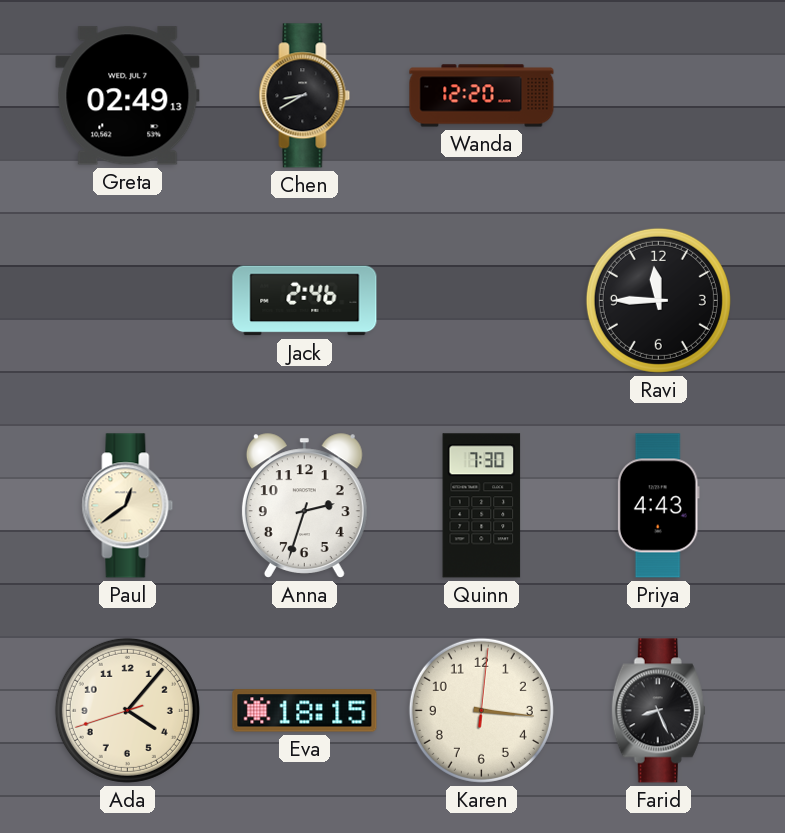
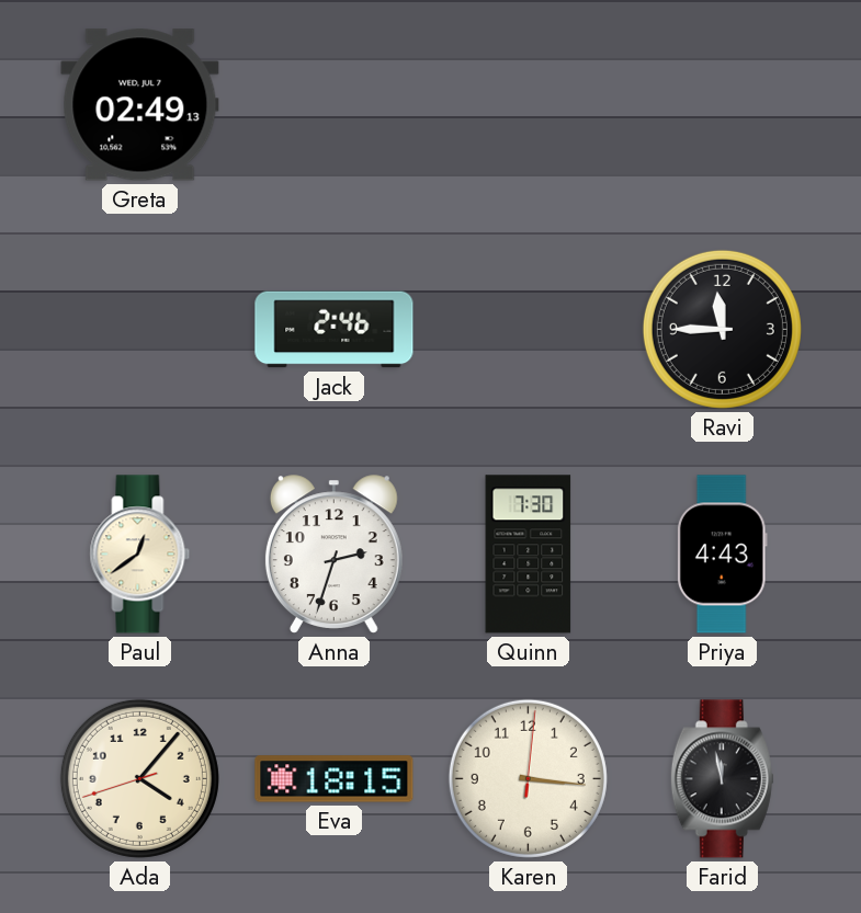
Chen: 8:40 -> none
Wanda: 12:20 -> none
Farid: 8:26 -> 11:58
